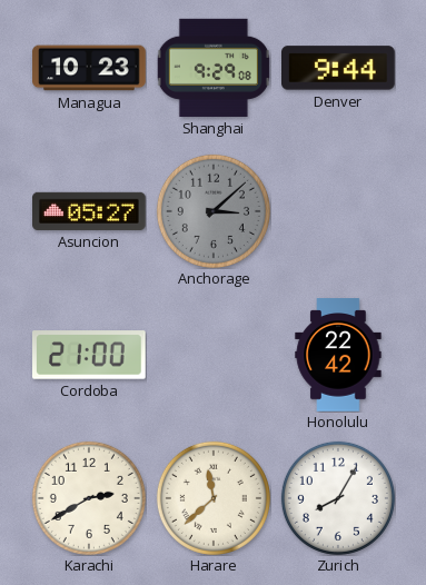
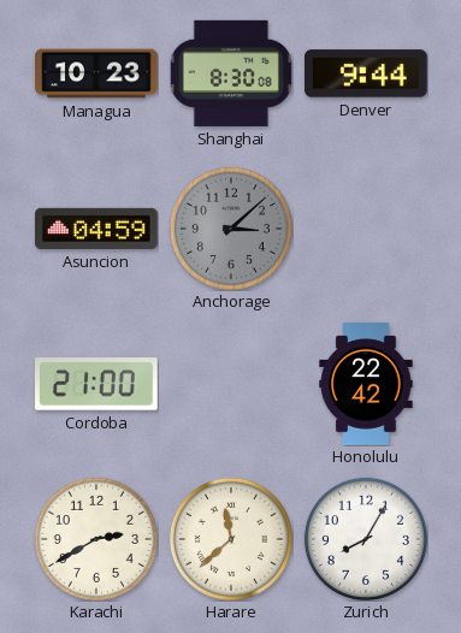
Shanghai: 9:29 -> 8:30
Asuncion: 05:27 -> 04:59
